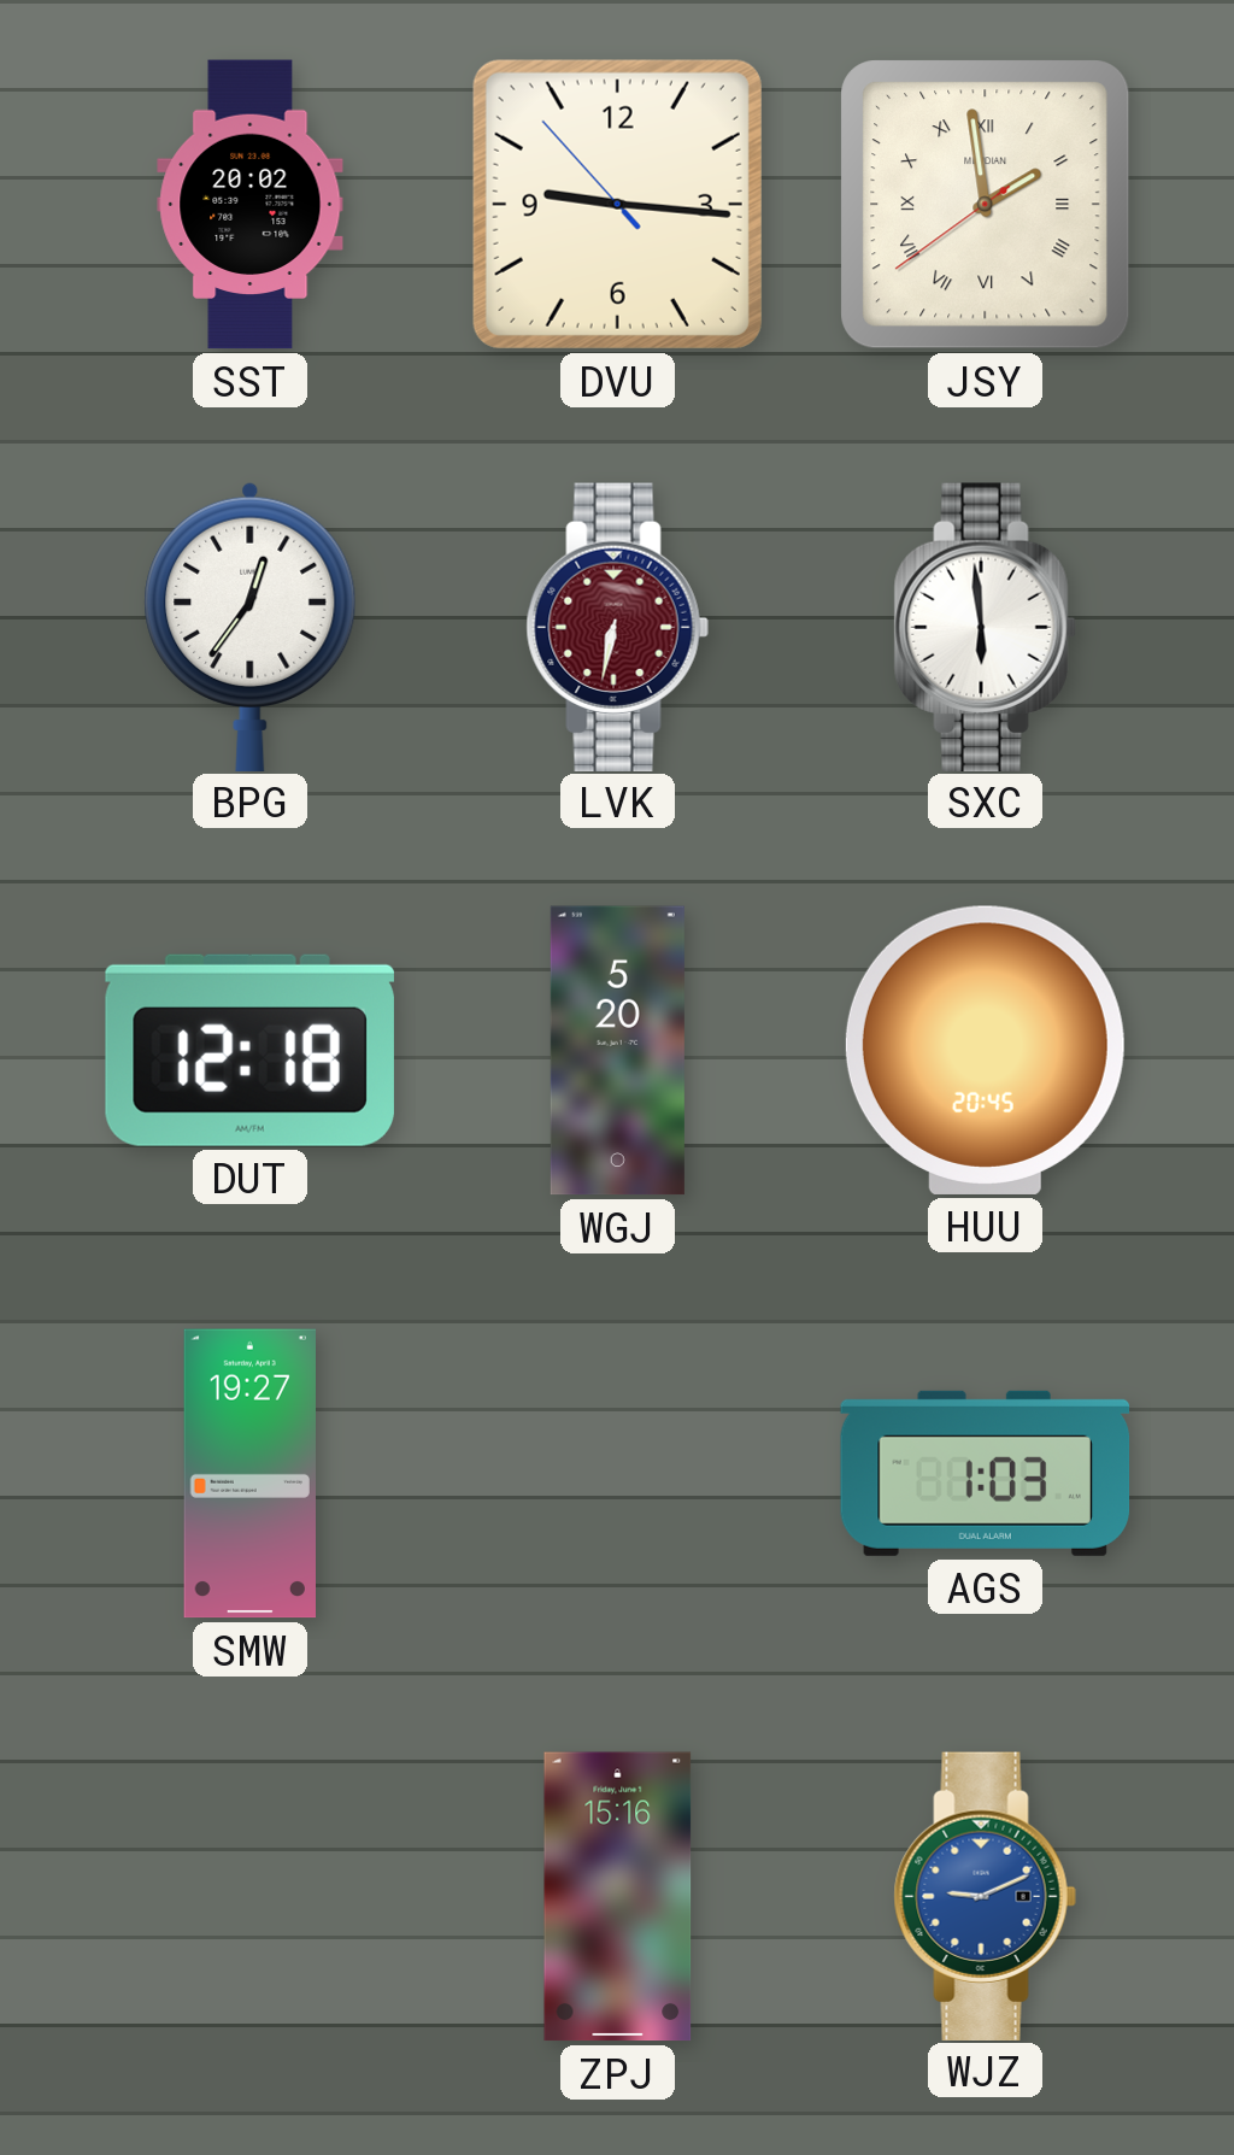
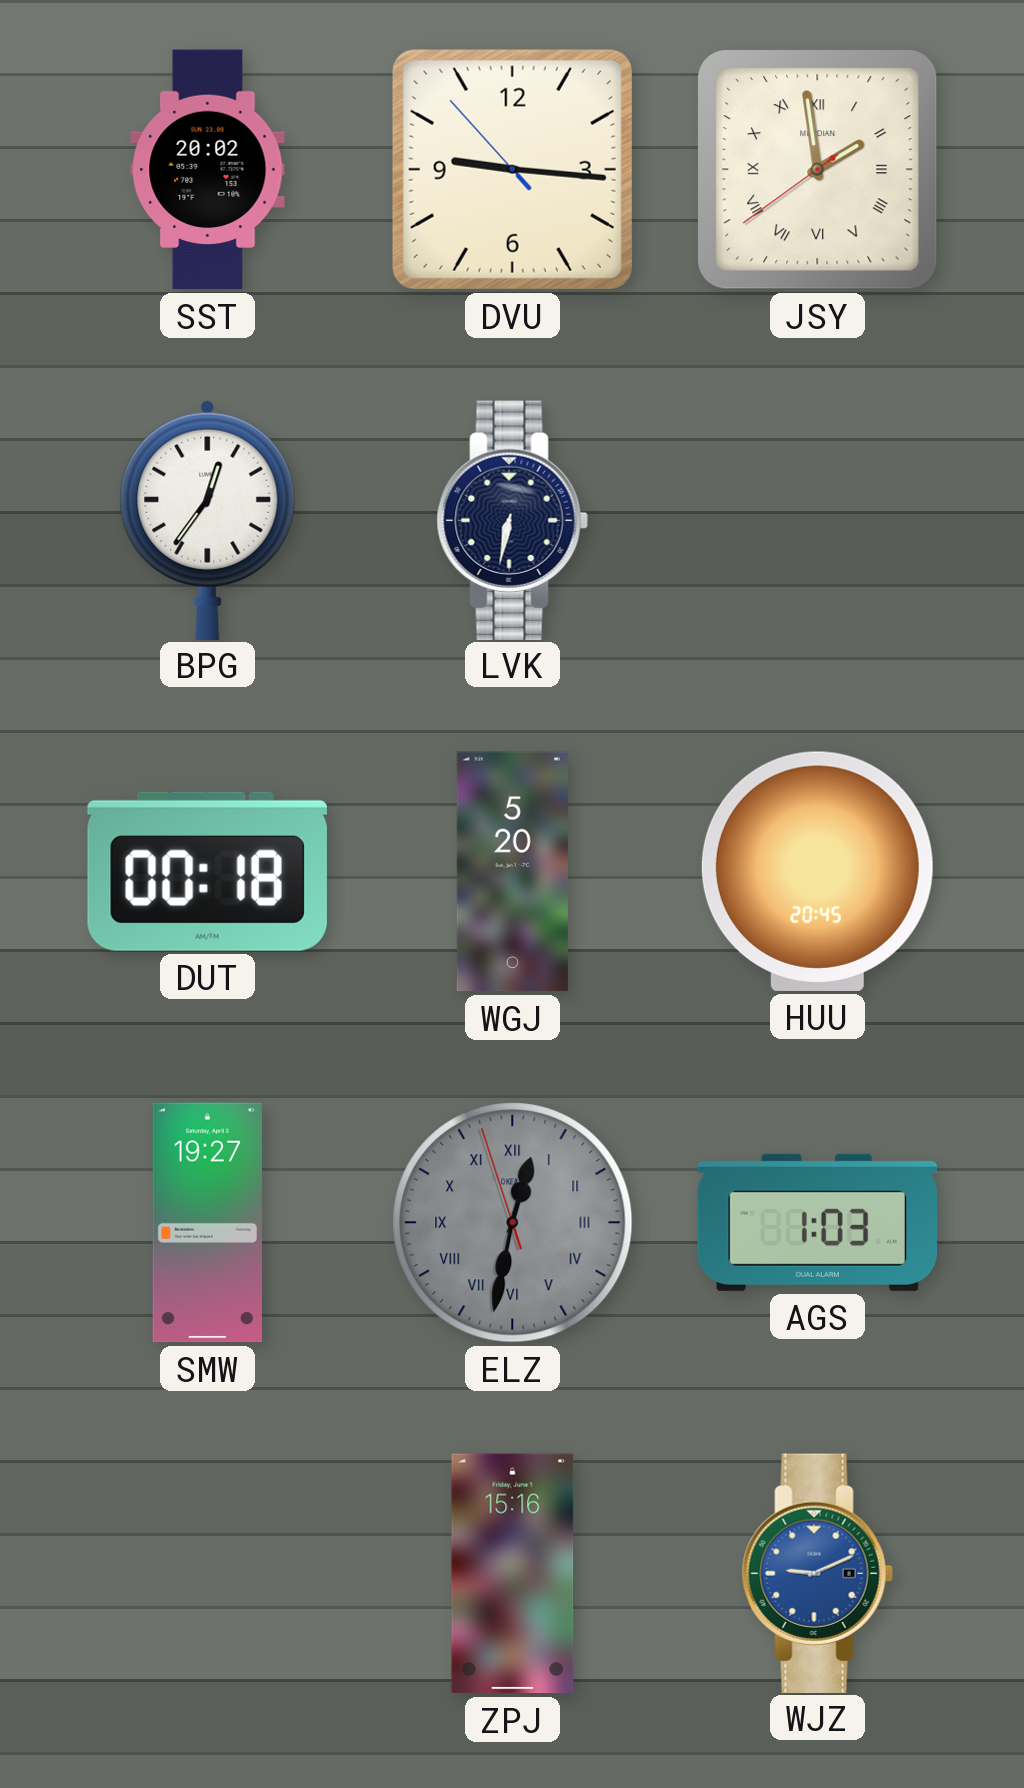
LVK dial: burgundy -> navy
SXC: 5:59 -> none
DUT: 12:18 -> 00:18
ELZ: none -> 12:31
